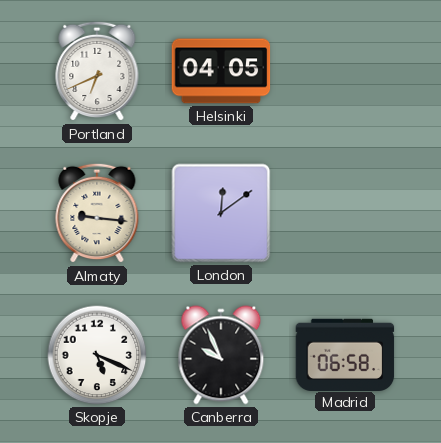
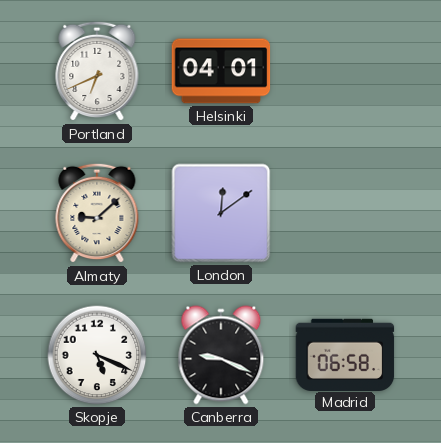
Helsinki: 04:05 -> 04:01
Almaty: 9:16 -> 9:08
Canberra: 9:56 -> 9:19
